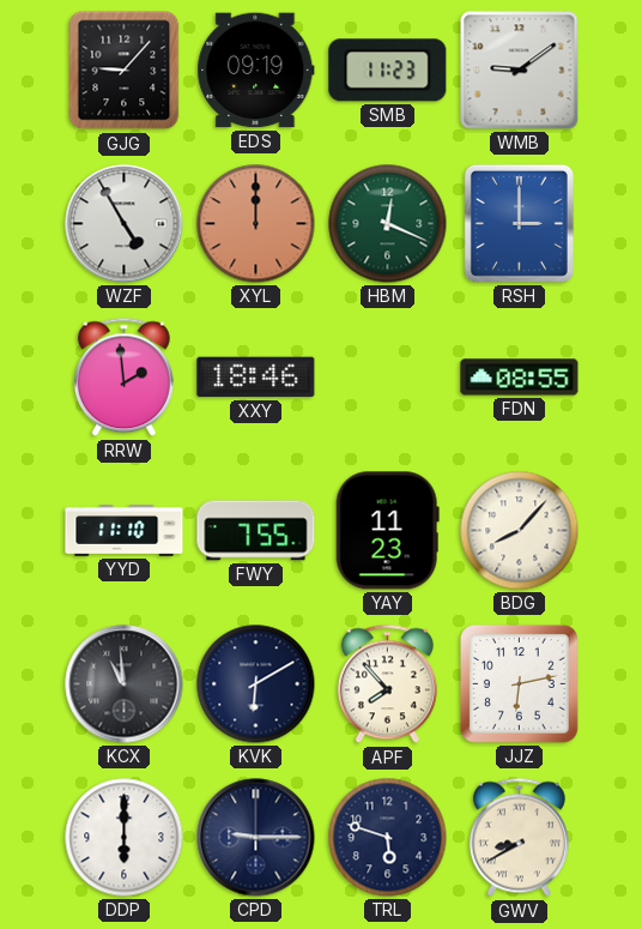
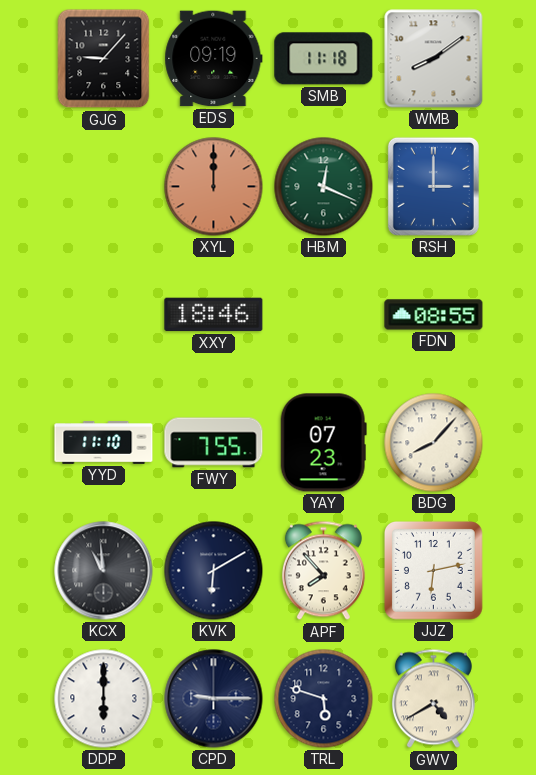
SMB: 11:23 -> 11:18
WMB: 9:09 -> 8:09
WZF: 4:55 -> none
RRW: 1:59 -> none
YAY: 11:23 -> 07:23
GWV: 8:40 -> 4:40
